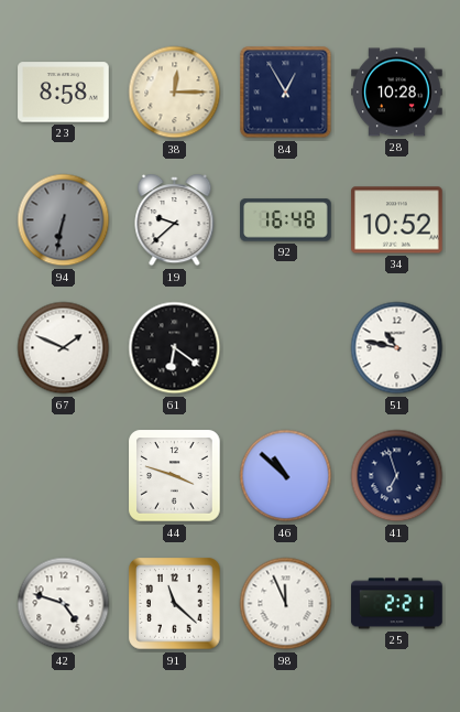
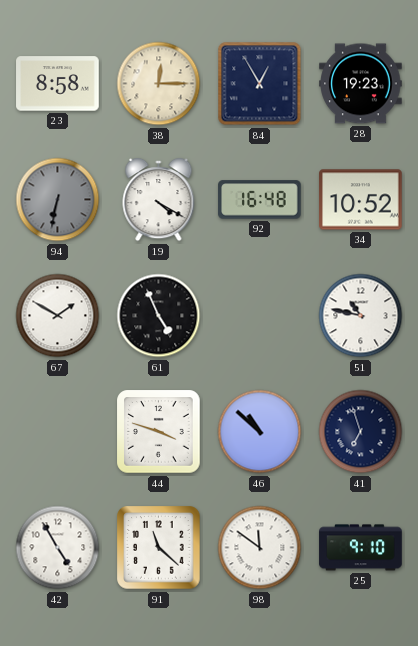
28: 10:28 -> 19:23
19: 9:38 -> 4:20
67: 1:49 -> 1:50
61: 6:21 -> 4:56
42: 4:48 -> 4:55
98: 11:56 -> 11:51
25: 2:21 -> 9:10
